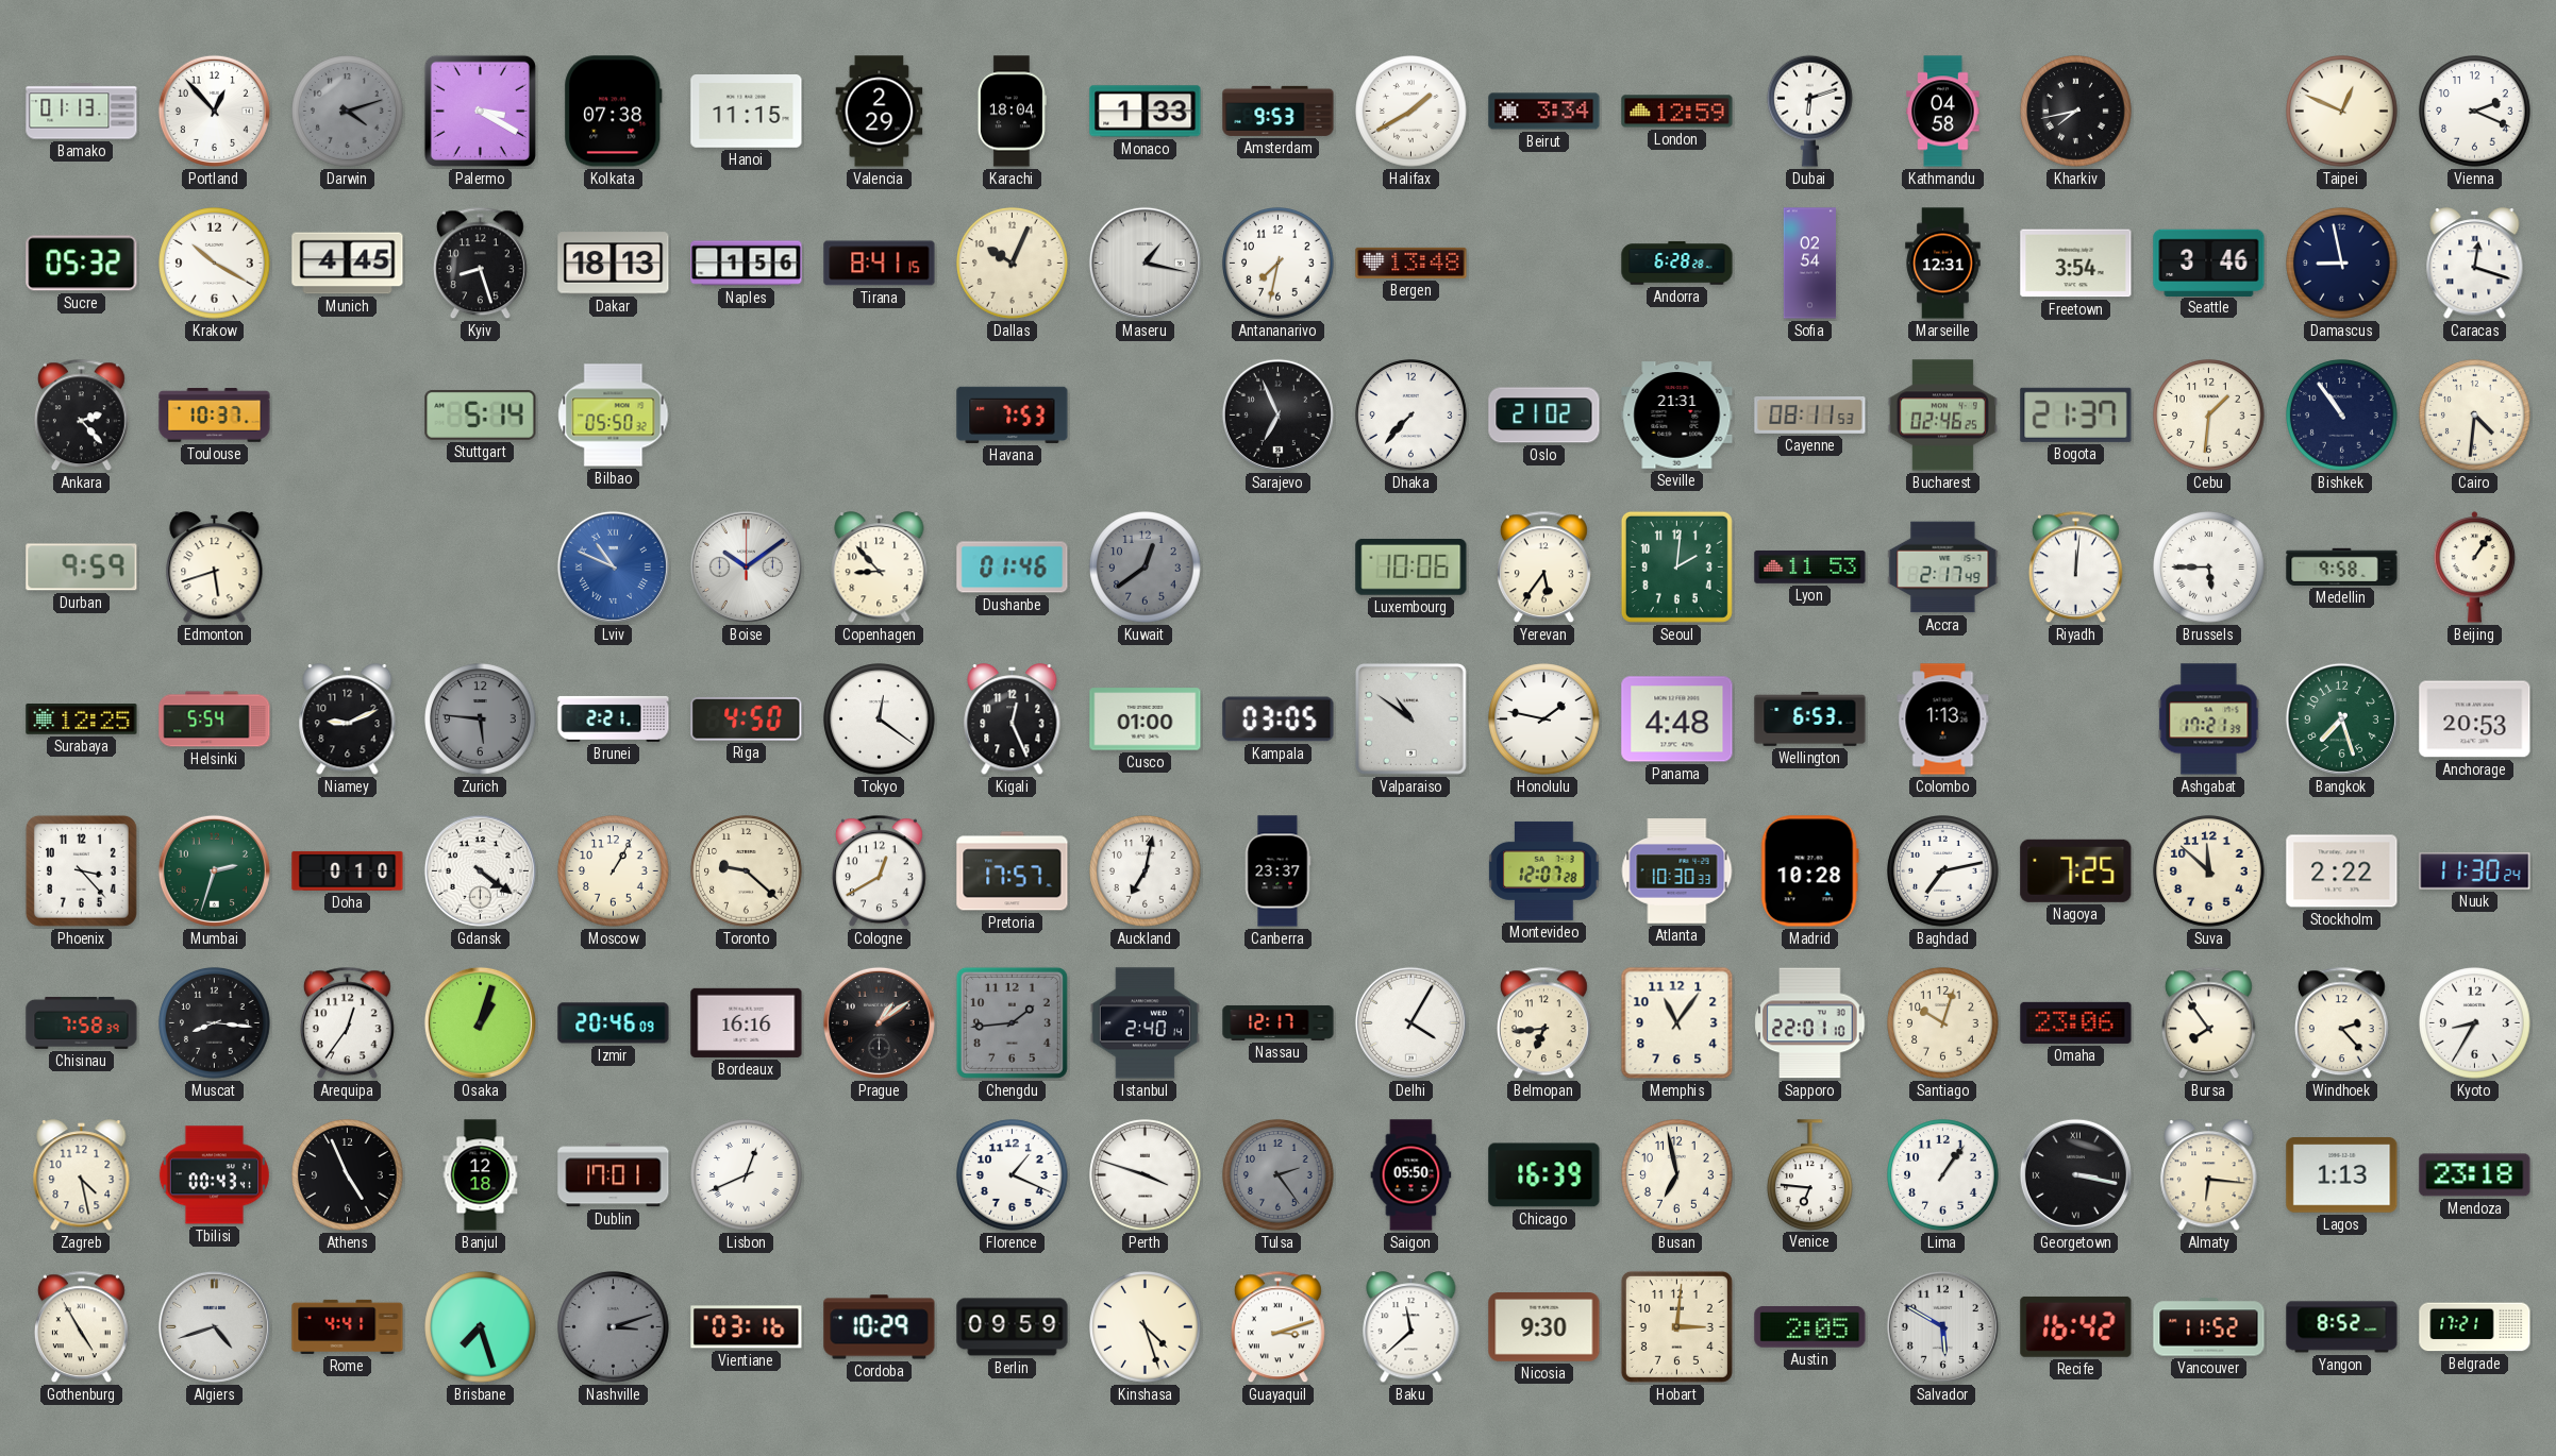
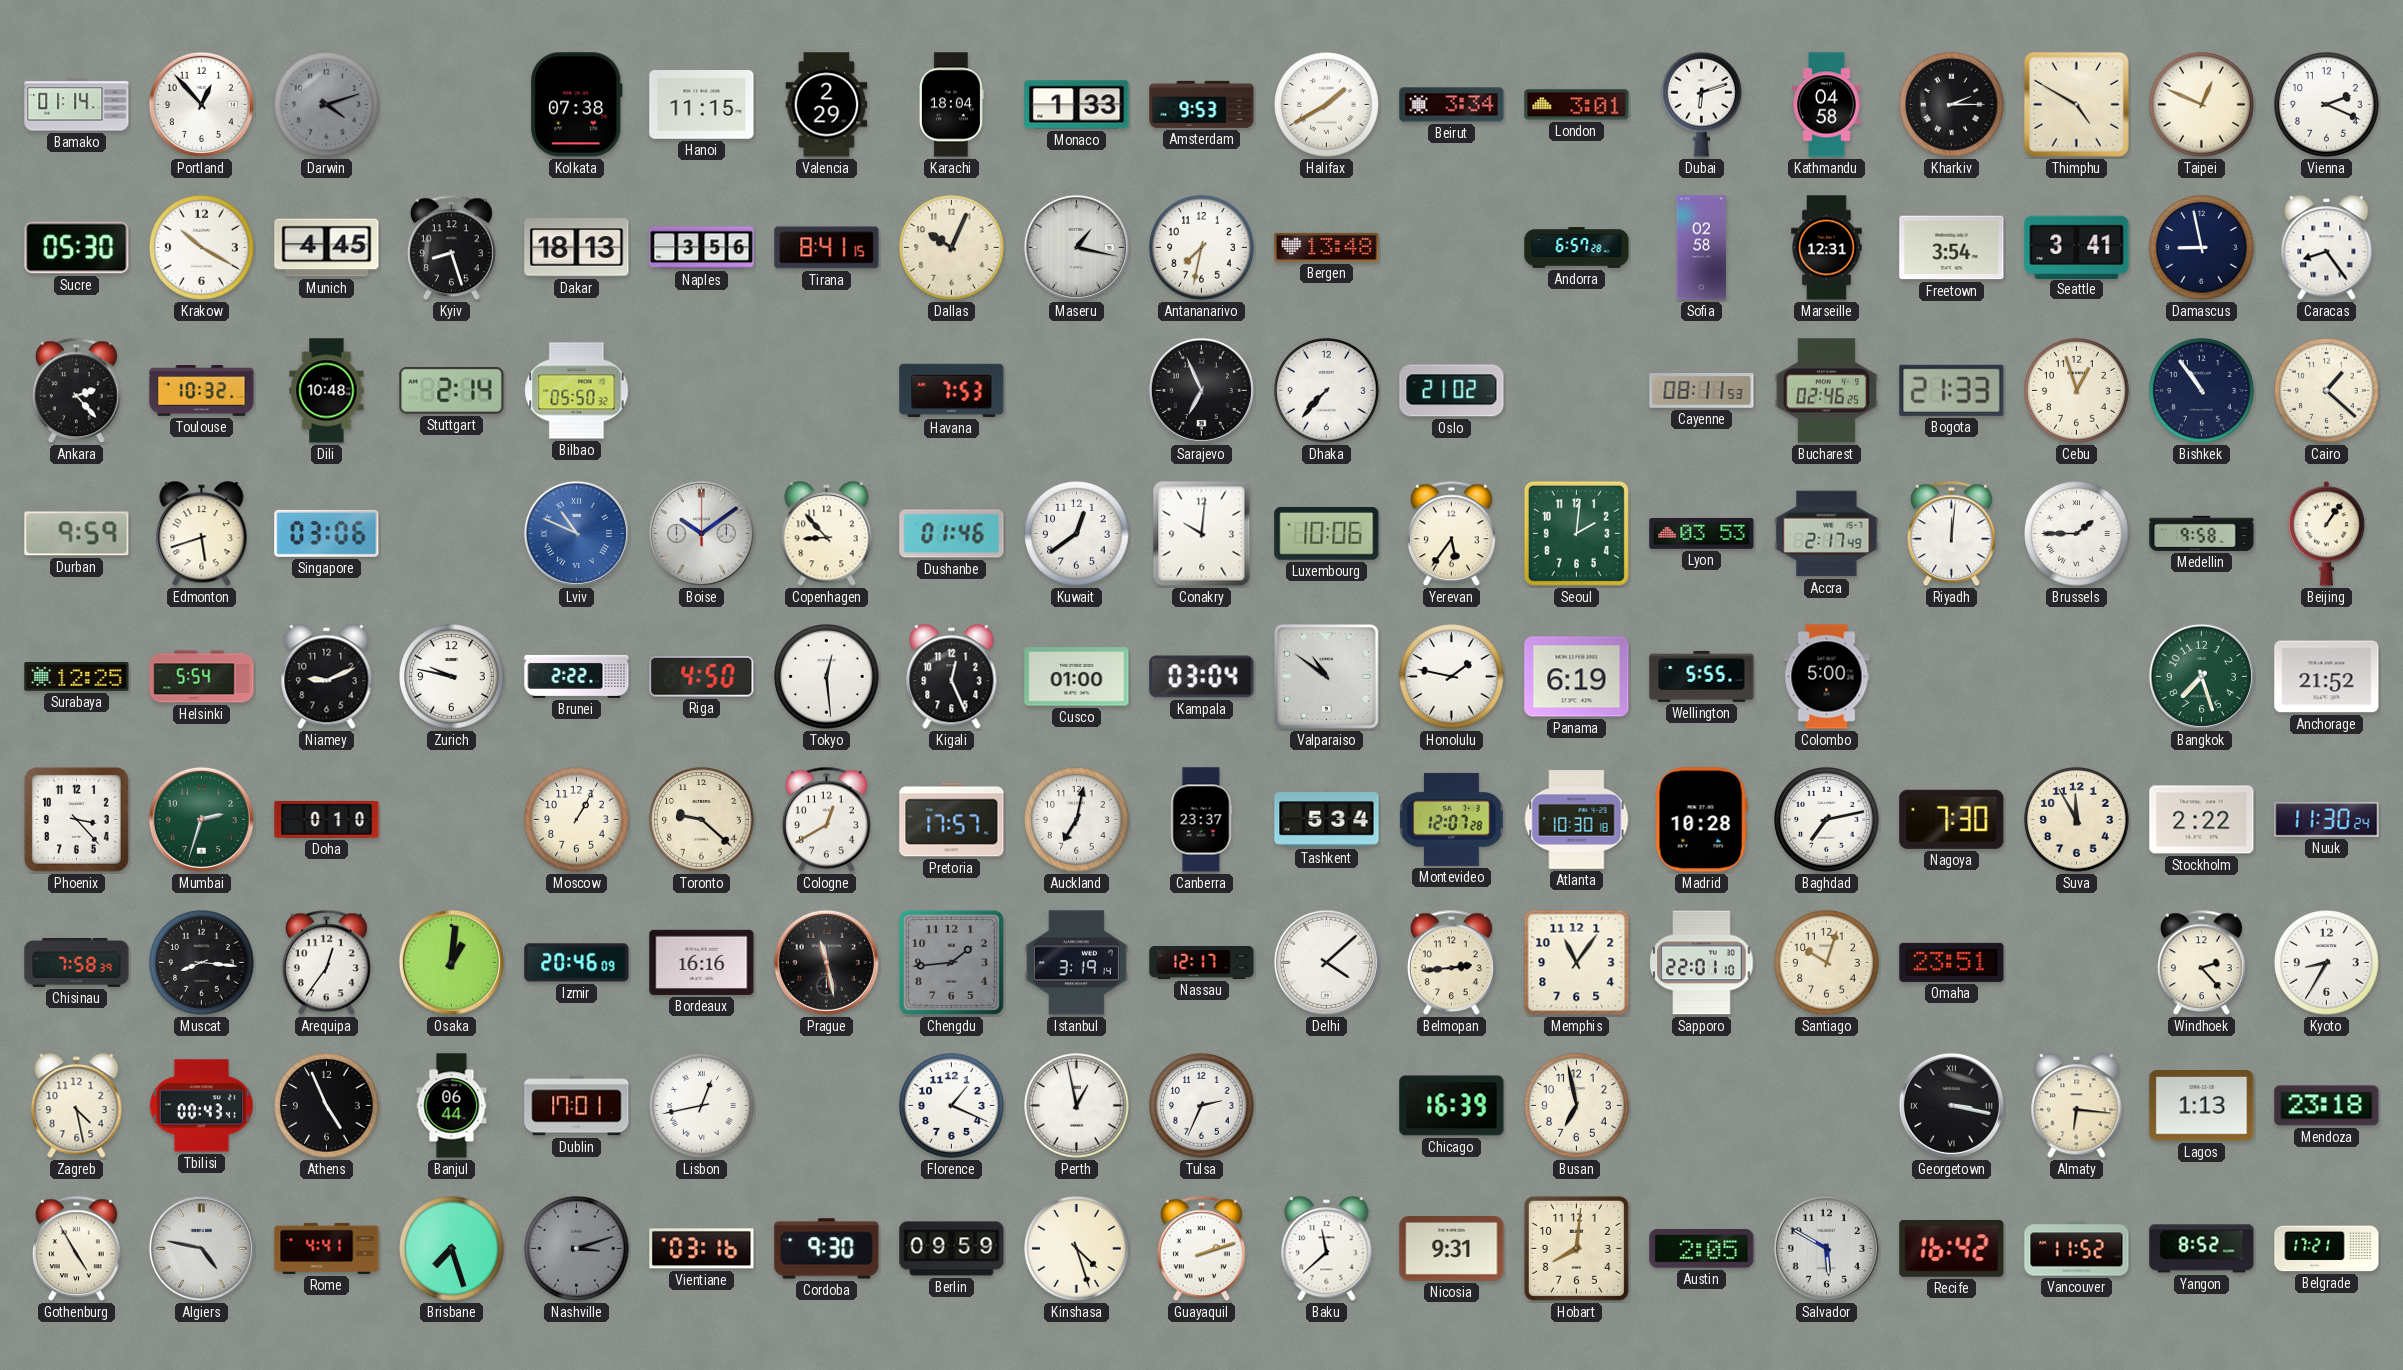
Bamako: 01:13 -> 01:14
Palermo: 3:20 -> none
London: 12:59 -> 3:01
Kharkiv: 7:43 -> 2:15
Thimphu: none -> 4:50
Sucre: 05:32 -> 05:30
Naples: 1:56 -> 3:56
Andorra: 6:28 -> 6:57
Sofia: 02:54 -> 02:58
Seattle: 3:46 -> 3:41
Caracas: 12:18 -> 8:24
Toulouse: 10:37 -> 10:32
Dili: none -> 10:48
Stuttgart: 5:14 -> 2:14
Seville: 21:31 -> none
Bogota: 21:37 -> 21:33
Cebu: 1:31 -> 12:57
Cairo: 4:31 -> 1:22
Singapore: none -> 03:06
Kuwait dial: grey -> white
Conakry: none -> 10:01
Lyon: 11:53 -> 03:53
Brussels: 5:45 -> 1:45
Zurich: 5:46 -> 9:47
Zurich dial: grey -> white
Brunei: 2:21 -> 2:22
Tokyo: 12:21 -> 12:29
Kampala: 03:05 -> 03:04
Panama: 4:48 -> 6:19
Wellington: 6:53 -> 5:55
Colombo: 1:13 -> 5:00
Ashgabat: 17:21 -> none
Anchorage: 20:53 -> 21:52
Gdansk: 4:21 -> none
Tashkent: none -> 5:34
Atlanta: 10:30:33 -> 10:30:18
Nagoya: 7:25 -> 7:30
Suva: 11:52 -> 11:55
Osaka: 1:03 -> 1:01
Prague: 1:09 -> 11:28
Istanbul: 2:40 -> 3:19
Delhi: 4:05 -> 4:08
Belmopan: 6:44 -> 2:44
Omaha: 23:06 -> 23:51
Bursa: 7:54 -> none
Banjul: 12:18 -> 06:44
Lisbon: 12:41 -> 12:43
Perth: 3:48 -> 12:58
Tulsa: 2:24 -> 2:34
Tulsa dial: grey -> white
Saigon: 05:50 -> none
Venice: 6:46 -> none
Lima: 1:06 -> none
Algiers: 4:42 -> 4:47
Cordoba: 10:29 -> 9:30
Guayaquil: 3:12 -> 2:12
Nicosia: 9:30 -> 9:31
Hobart: 3:01 -> 8:01
